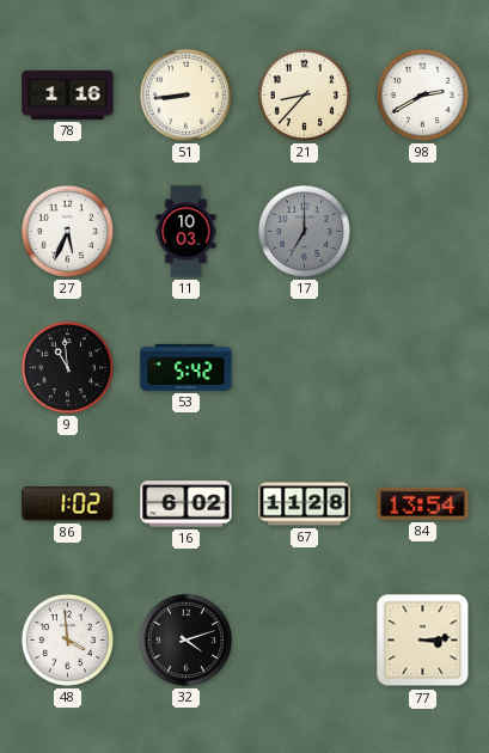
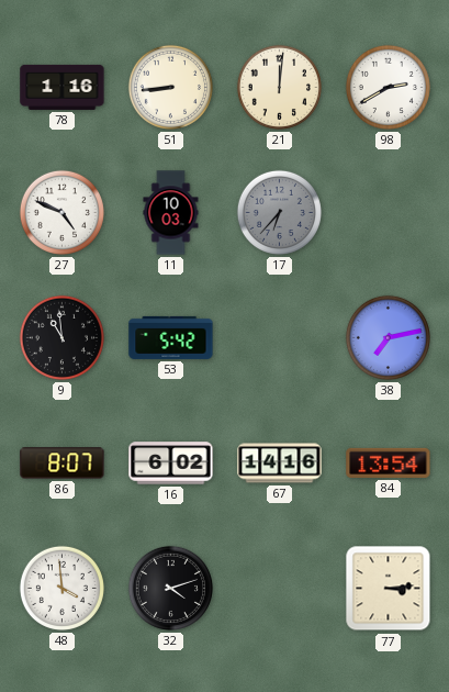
21: 8:37 -> 12:01
27: 5:34 -> 4:49
17: 7:00 -> 6:37
38: none -> 7:13
86: 1:02 -> 8:07
67: 11:28 -> 14:16
